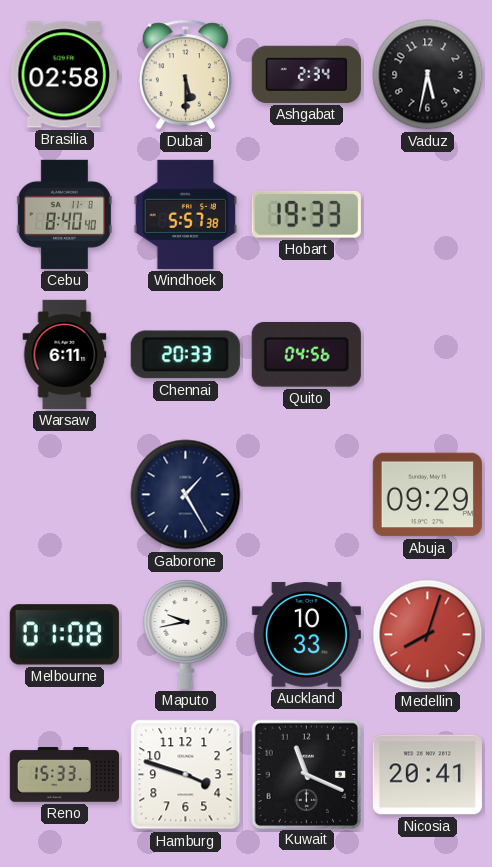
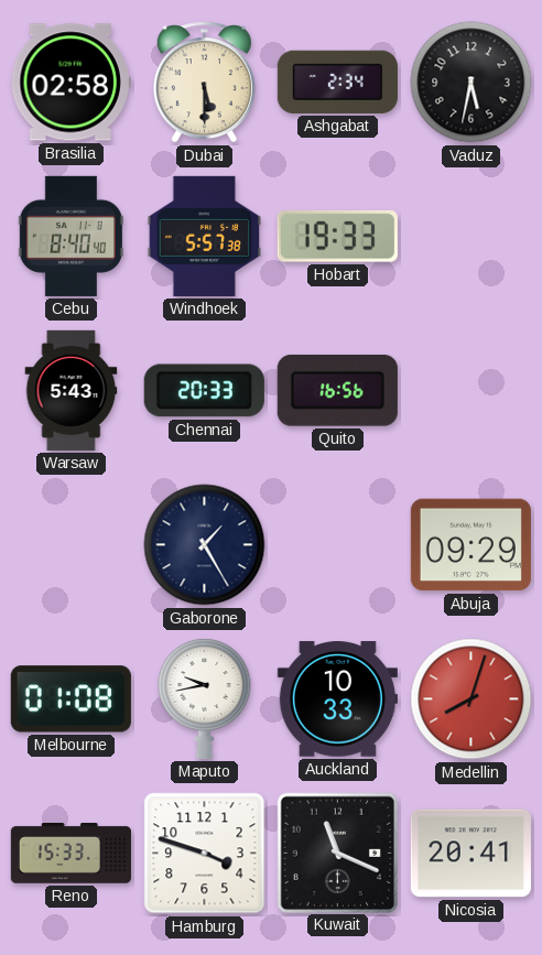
Warsaw: 6:11 -> 5:43
Quito: 04:56 -> 16:56
